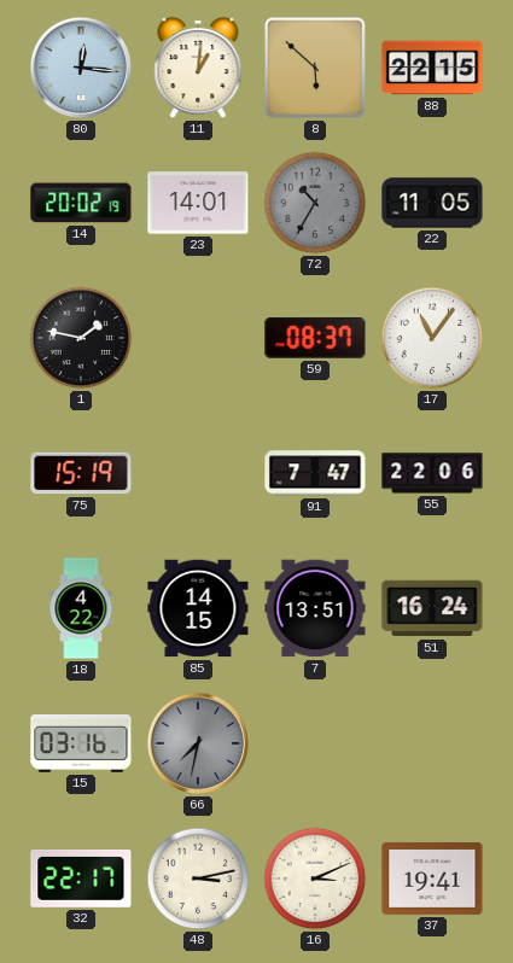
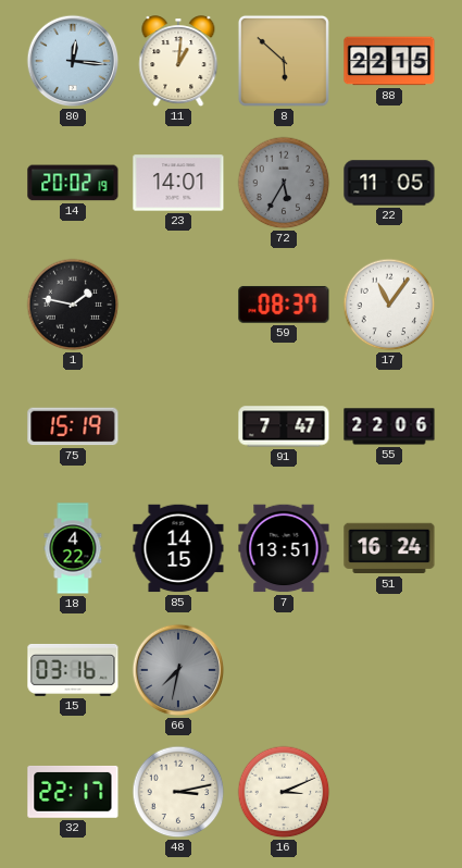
72: 10:35 -> 5:35
37: 19:41 -> none
